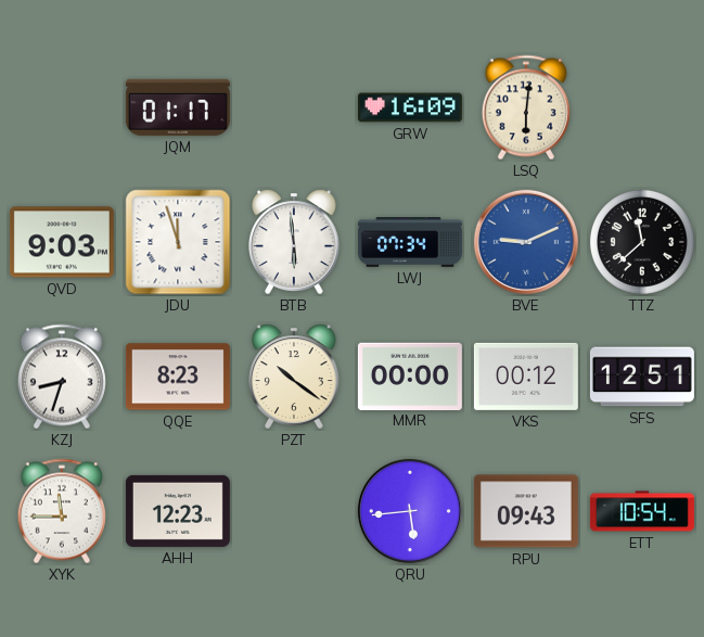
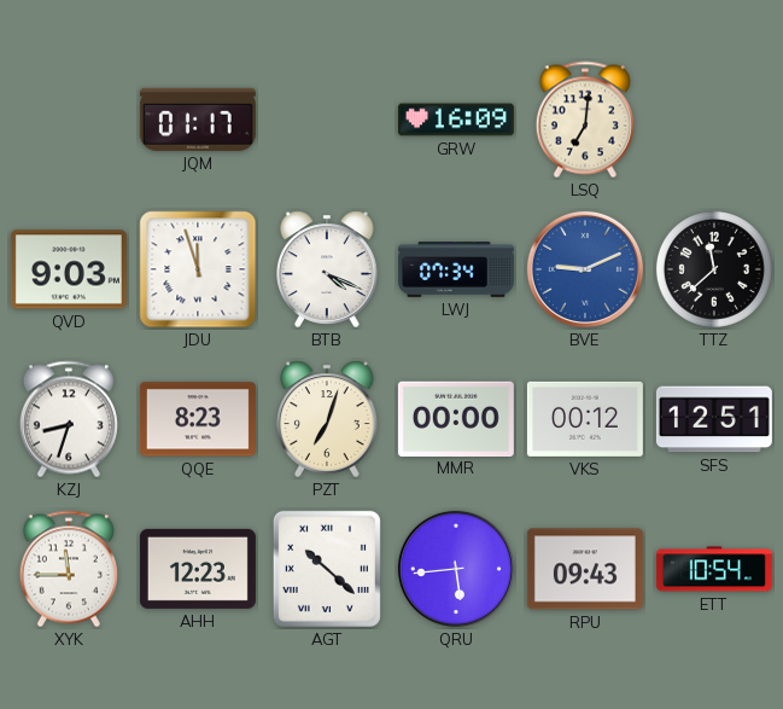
LSQ: 6:01 -> 7:01
BTB: 5:59 -> 4:19
PZT: 10:21 -> 7:03
AGT: none -> 10:22
